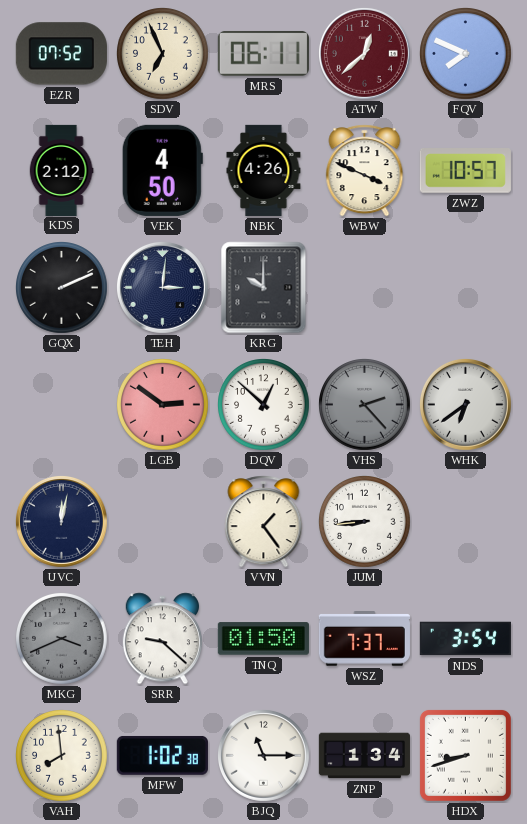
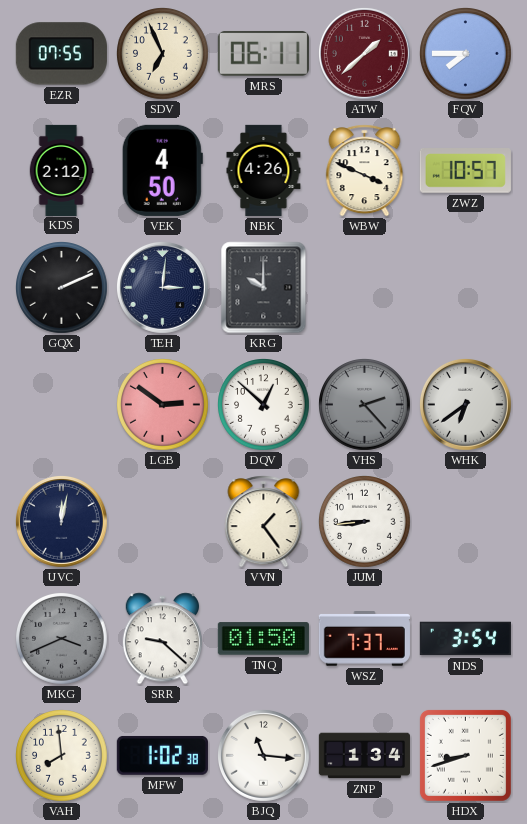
EZR: 07:52 -> 07:55
ATW: 12:38 -> 1:38
FQV: 7:49 -> 7:45
BJQ: 11:15 -> 11:16
